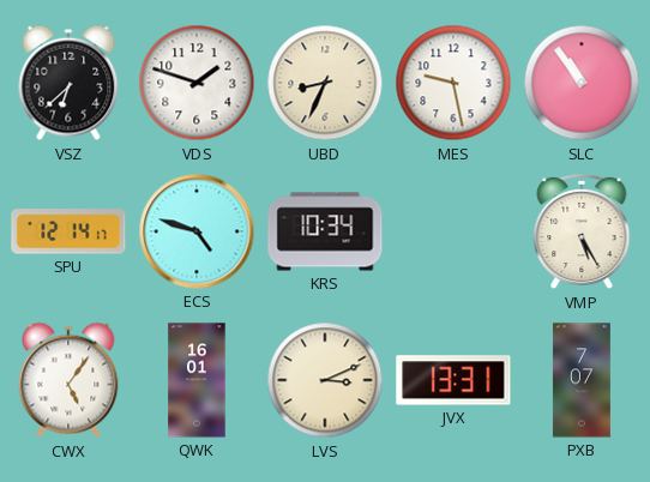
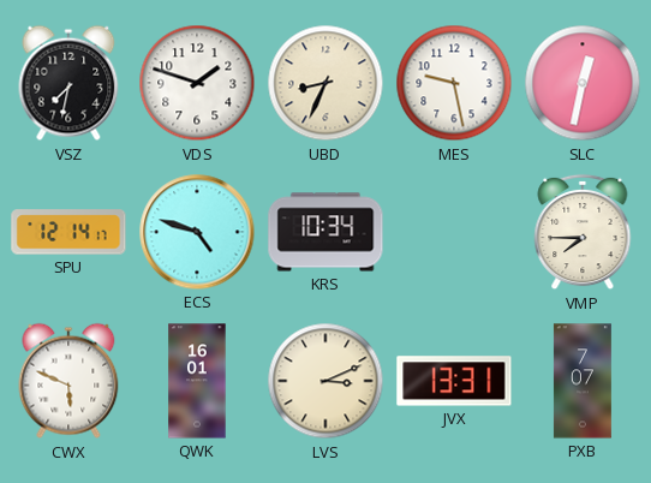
VSZ: 6:38 -> 7:32
SLC: 10:54 -> 12:32
VMP: 5:25 -> 7:45
CWX: 5:06 -> 5:49
